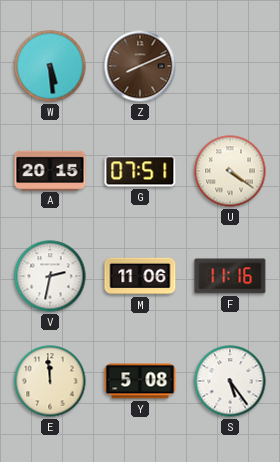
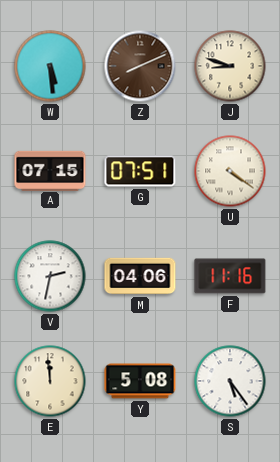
J: none -> 8:48
A: 20:15 -> 07:15
M: 11:06 -> 04:06
